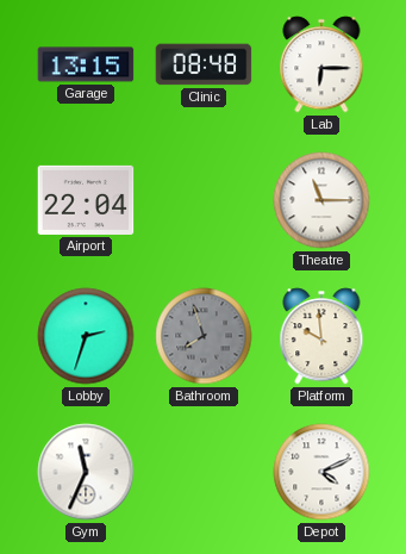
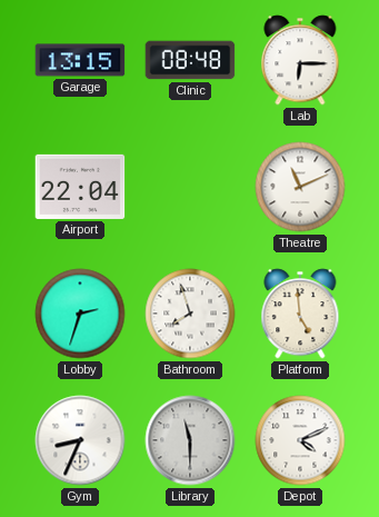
Theatre: 11:15 -> 11:11
Bathroom dial: grey -> white
Platform: 9:59 -> 4:59
Gym: 11:34 -> 8:34
Library: none -> 11:30
